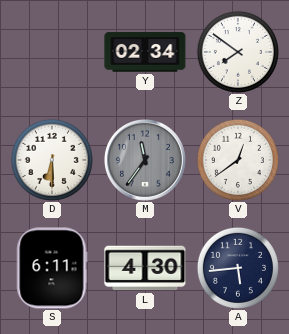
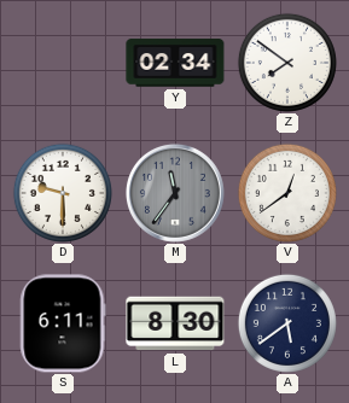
D: 6:30 -> 9:30
L: 4:30 -> 8:30
A: 5:44 -> 5:39
